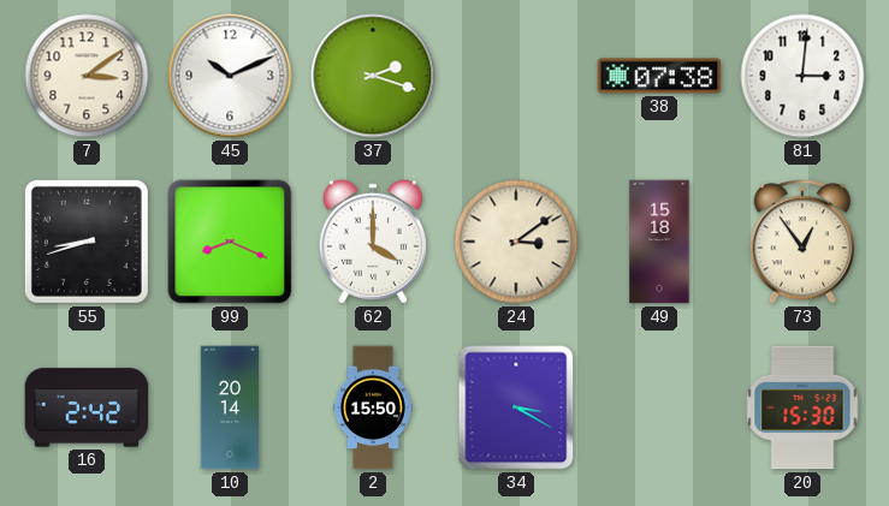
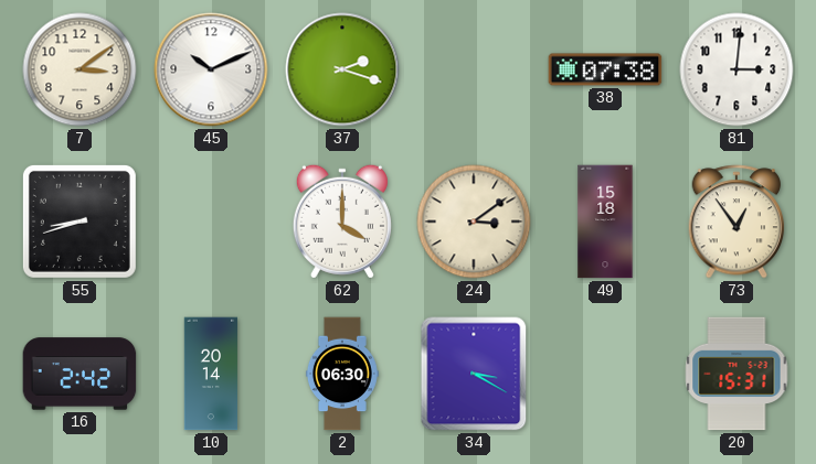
99: 8:19 -> none
2: 15:50 -> 06:30
20: 15:30 -> 15:31
